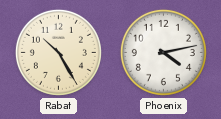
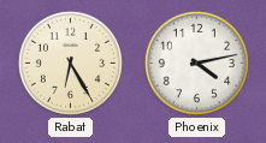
Rabat: 10:25 -> 6:25
